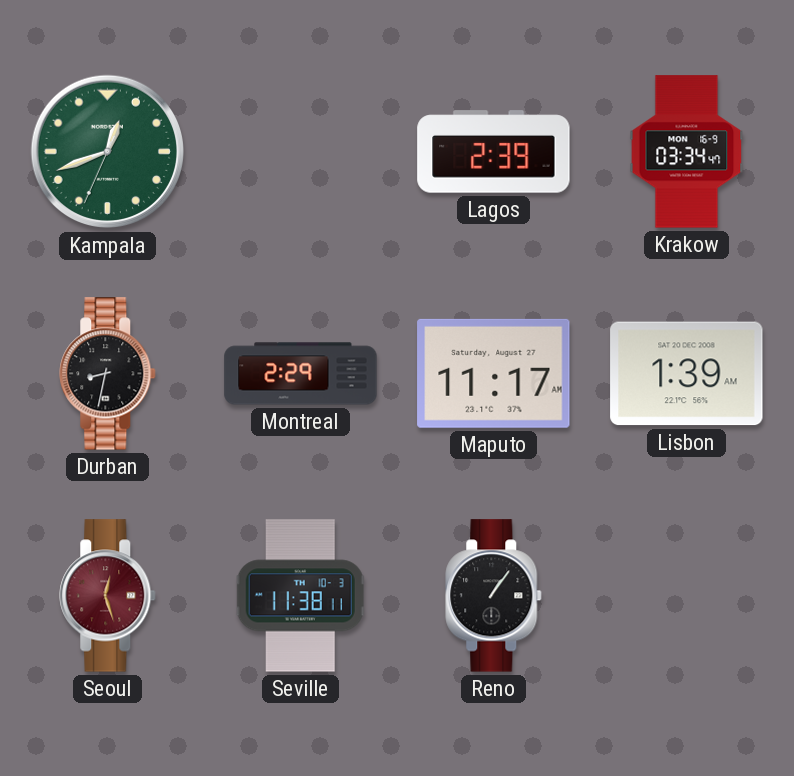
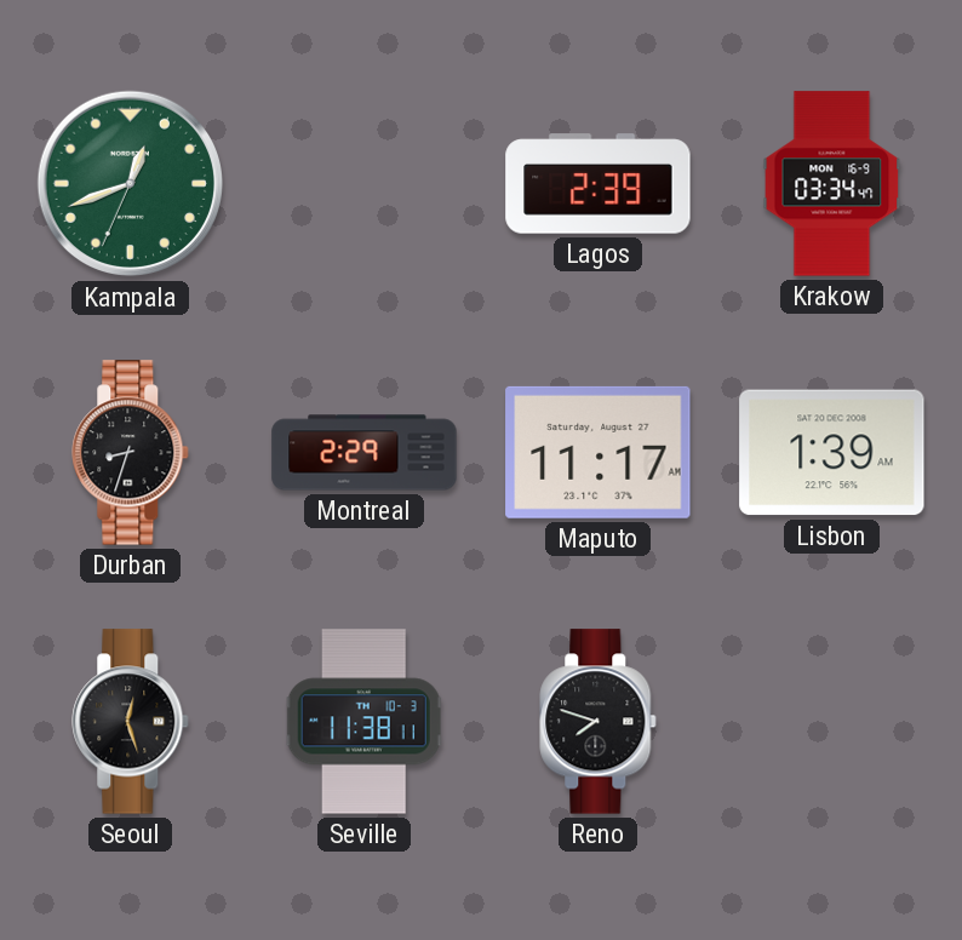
Durban: 8:32 -> 8:33
Seoul dial: burgundy -> black
Reno: 1:06 -> 7:48
